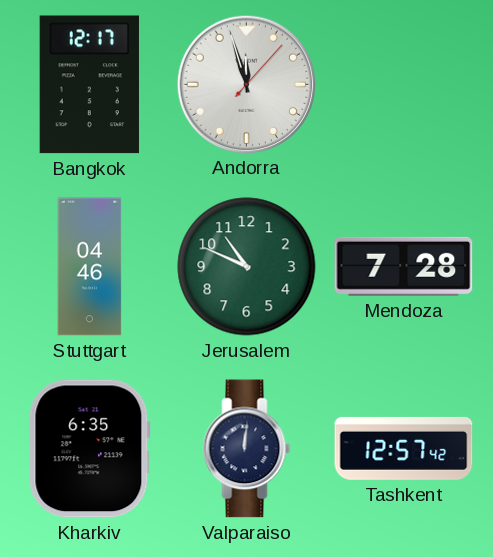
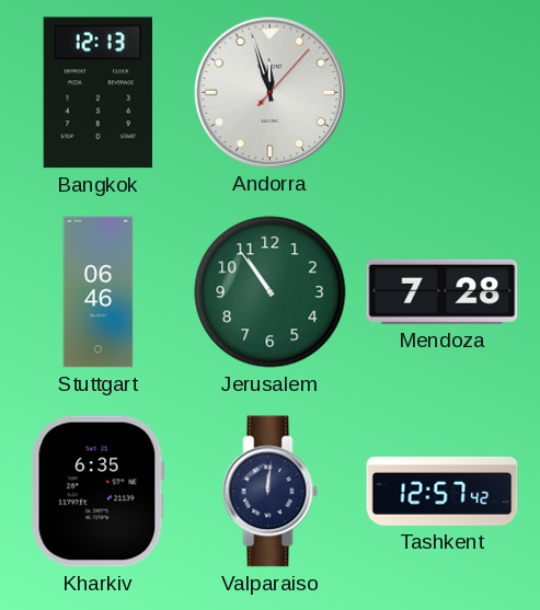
Bangkok: 12:17 -> 12:13
Stuttgart: 04:46 -> 06:46
Jerusalem: 10:49 -> 10:54
